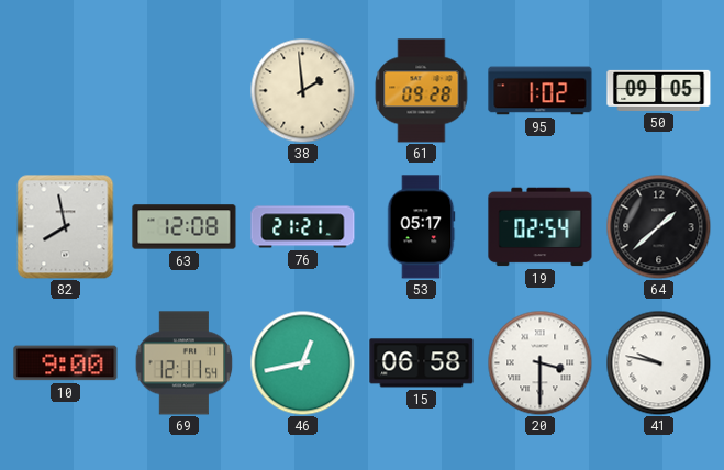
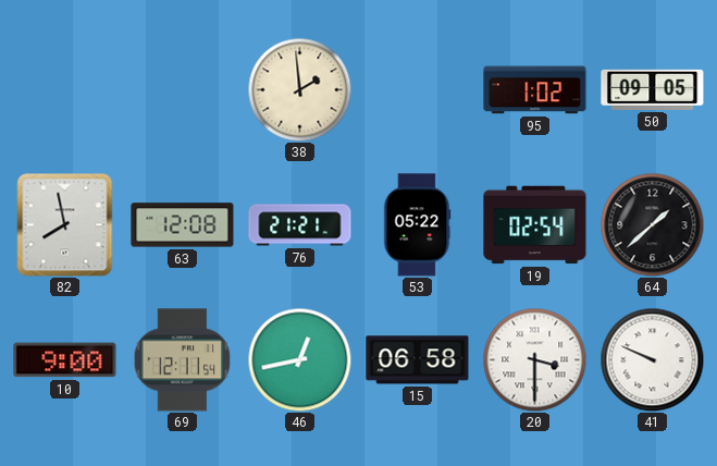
61: 09:28 -> none
53: 05:17 -> 05:22
41: 9:47 -> 9:49
